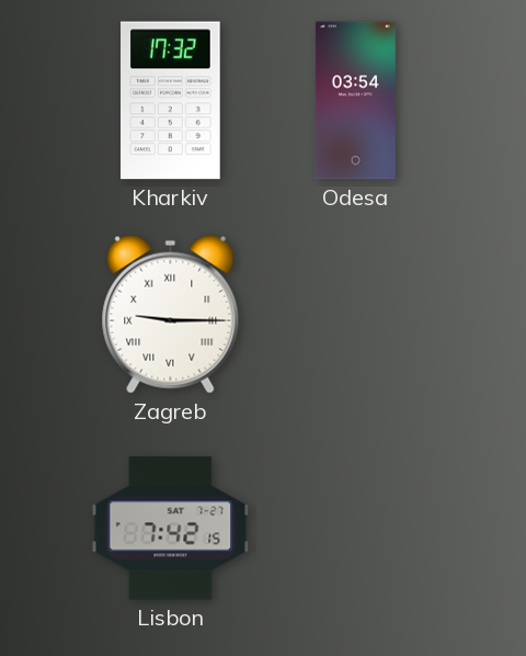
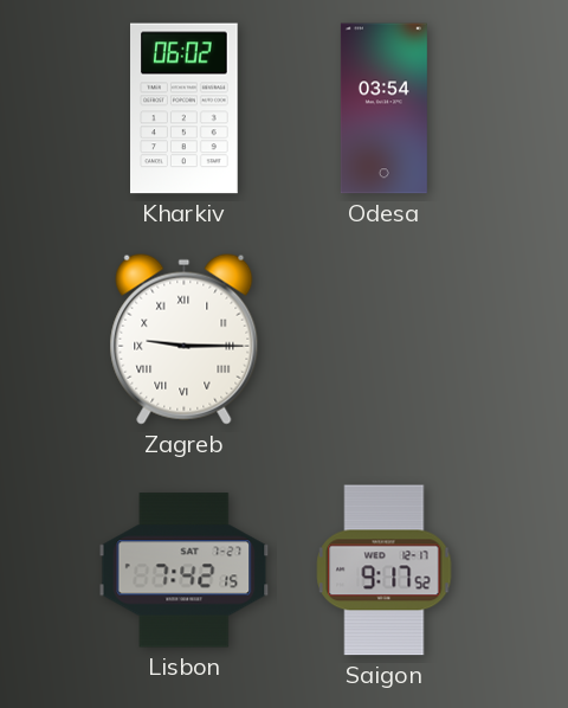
Kharkiv: 17:32 -> 06:02
Saigon: none -> 9:17
